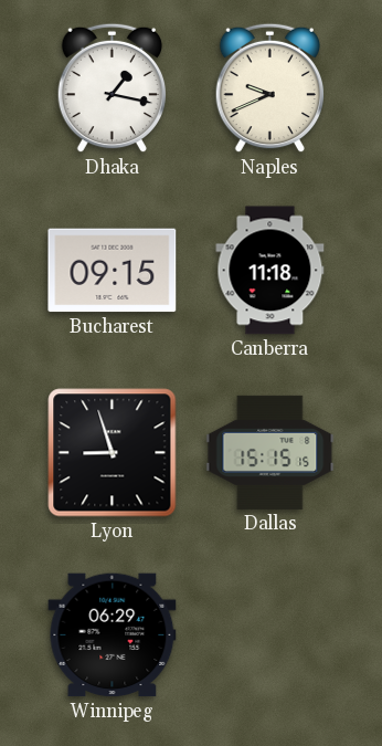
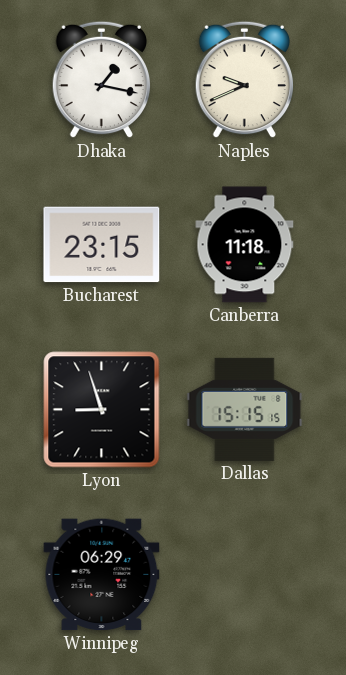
Bucharest: 09:15 -> 23:15
